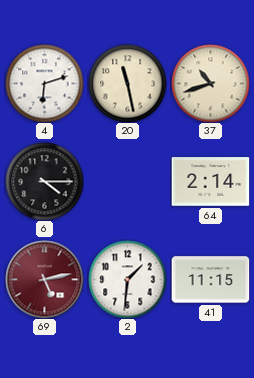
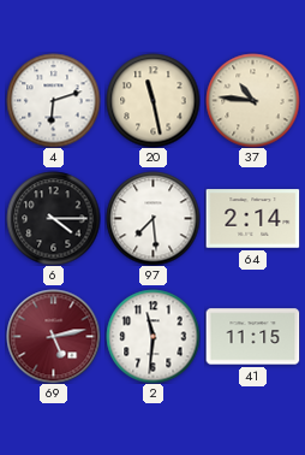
37: 10:42 -> 10:46
97: none -> 7:29
2: 1:31 -> 11:31
